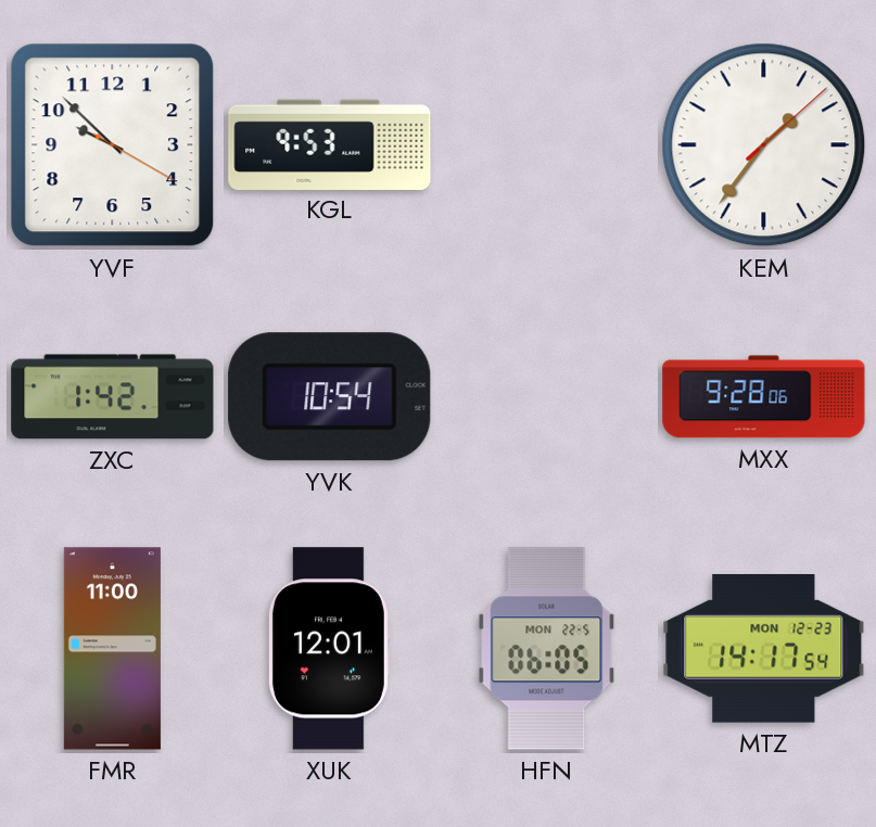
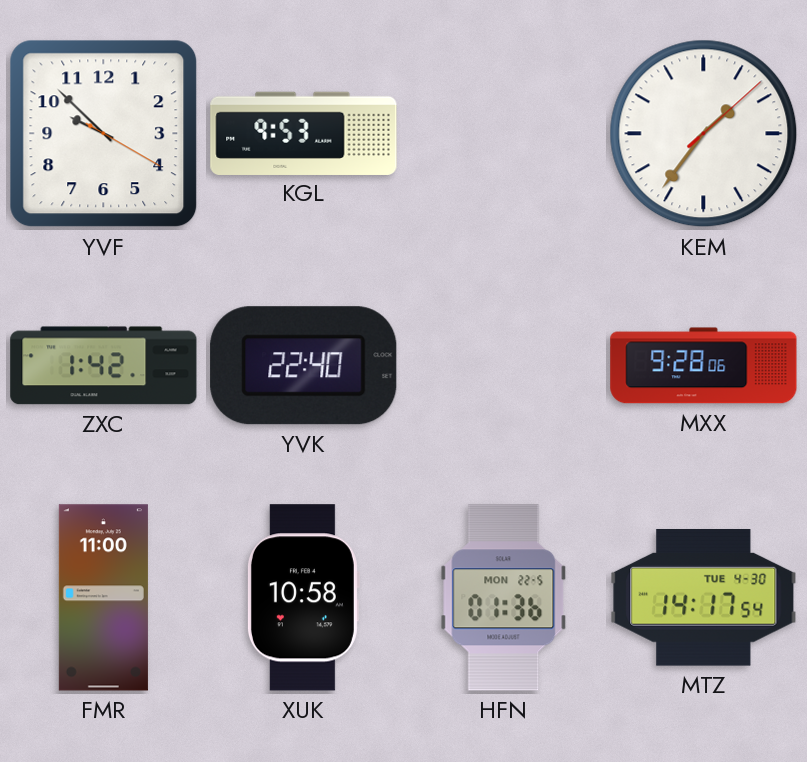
YVK: 10:54 -> 22:40
XUK: 12:01 -> 10:58
HFN: 06:05 -> 01:36
MTZ date: MON 12-23 -> TUE 4-30
